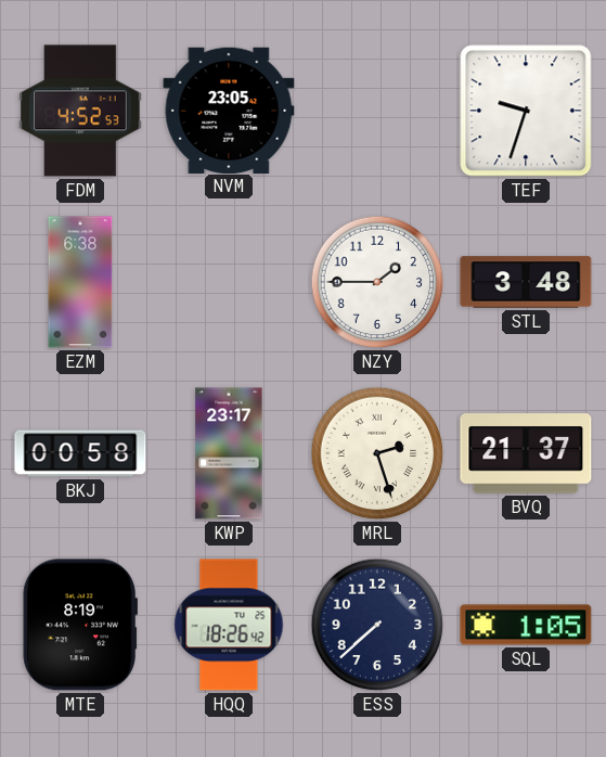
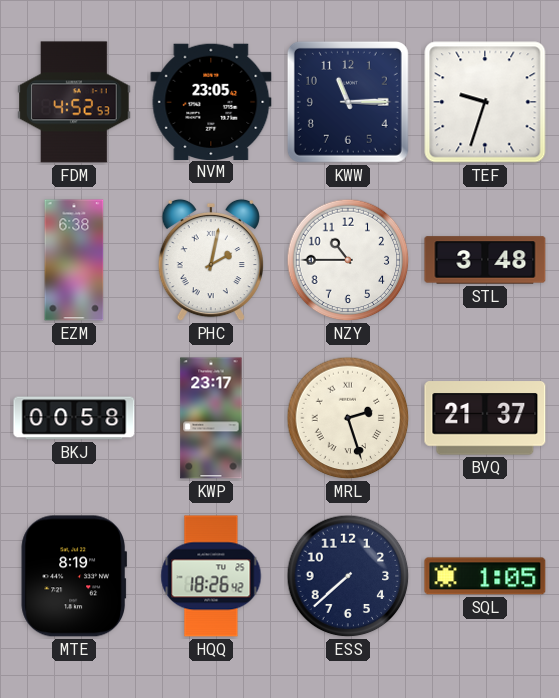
KWW: none -> 11:15
PHC: none -> 2:02
NZY: 1:45 -> 10:45
